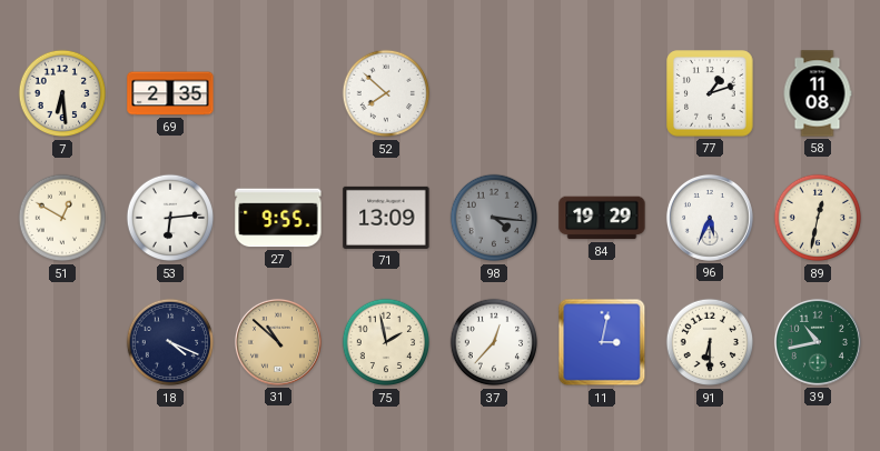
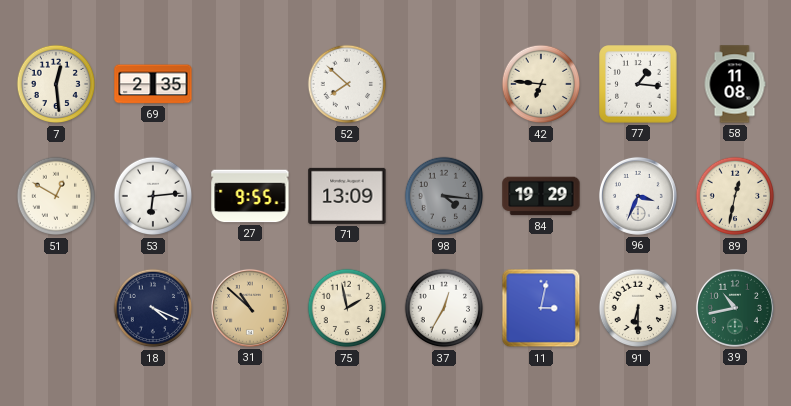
7: 6:29 -> 12:29
42: none -> 6:46
77: 1:12 -> 1:16
96: 5:34 -> 3:34
37: 12:37 -> 12:35
